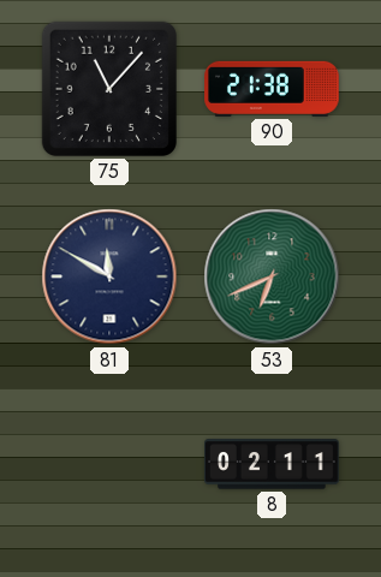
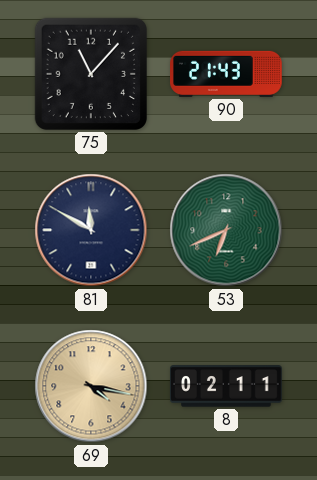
90: 21:38 -> 21:43
69: none -> 4:17
